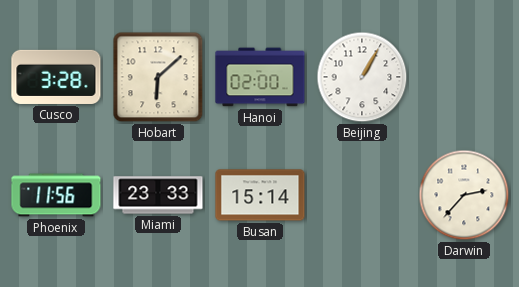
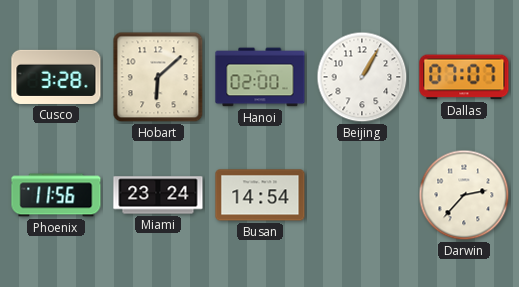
Dallas: none -> 07:07
Miami: 23:33 -> 23:24
Busan: 15:14 -> 14:54
